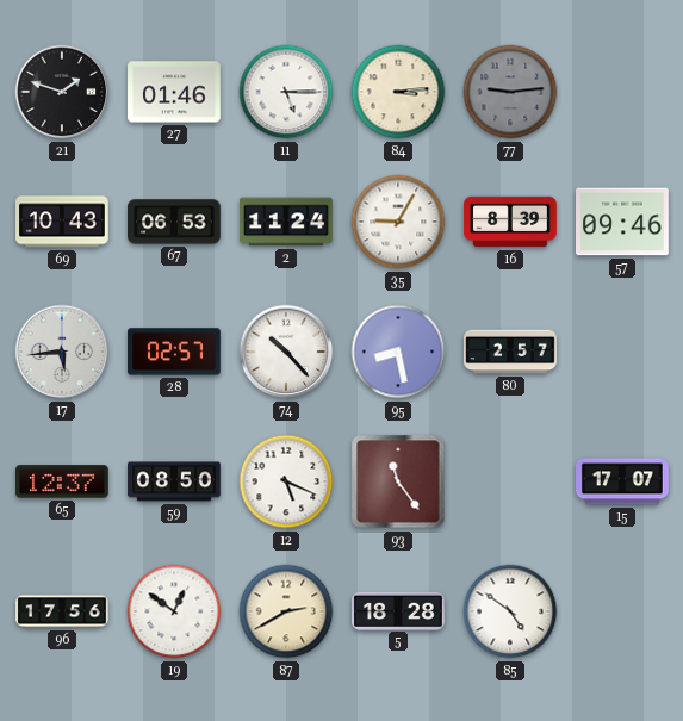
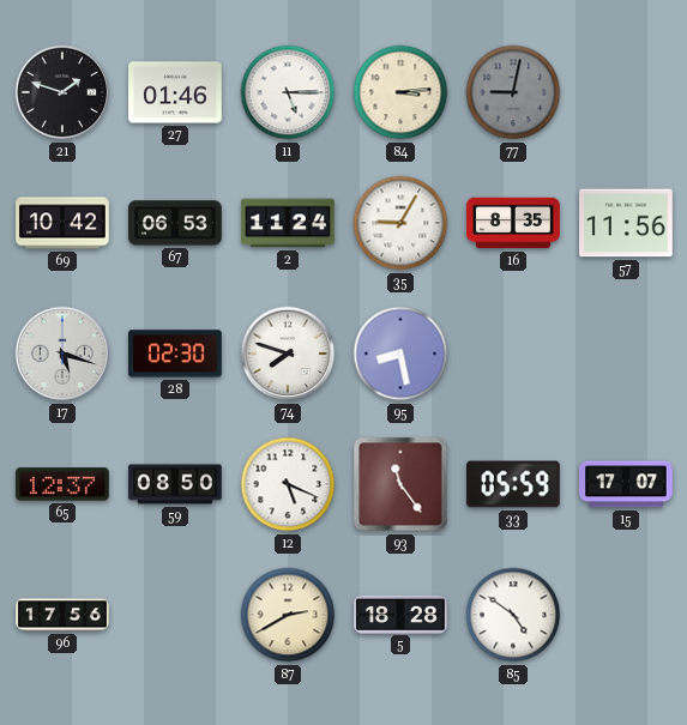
77: 9:14 -> 9:02
69: 10:43 -> 10:42
16: 8:39 -> 8:35
57: 09:46 -> 11:56
17: 5:44 -> 5:18
28: 02:57 -> 02:30
74: 10:23 -> 7:48
80: 2:57 -> none
33: none -> 05:59
19: 12:51 -> none
